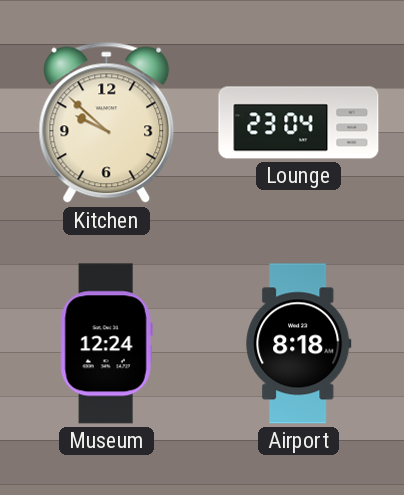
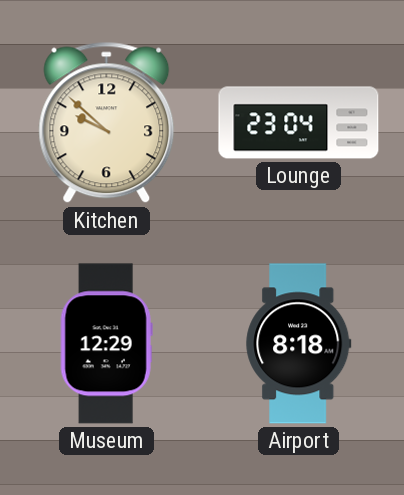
Museum: 12:24 -> 12:29
